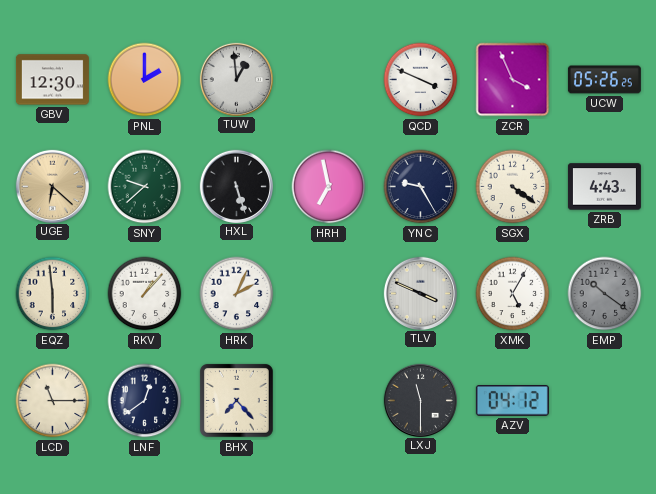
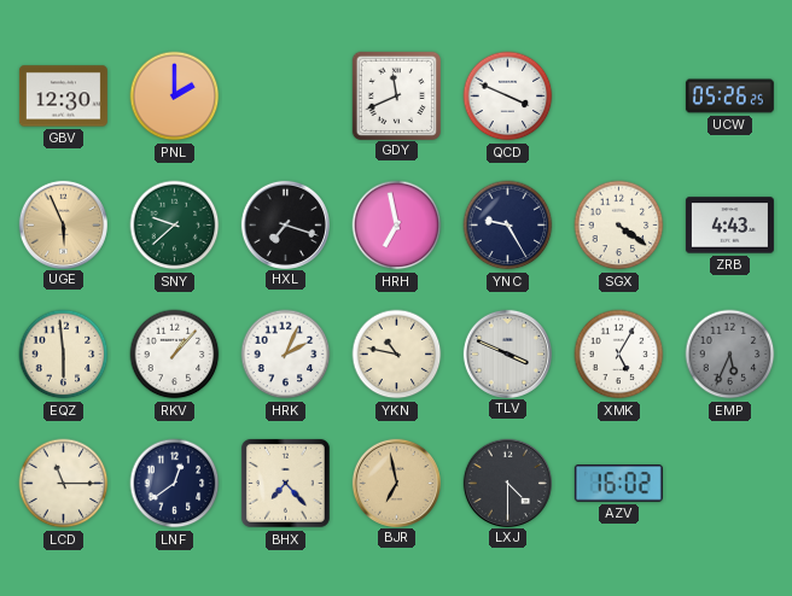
TUW: 12:59 -> none
GDY: none -> 11:41
ZCR: 3:56 -> none
UGE: 6:22 -> 5:56
HXL: 5:27 -> 7:18
YKN: none -> 10:47
EMP: 10:21 -> 5:34
BJR: none -> 6:58
LXJ: 11:30 -> 4:30
AZV: 04:12 -> 16:02
